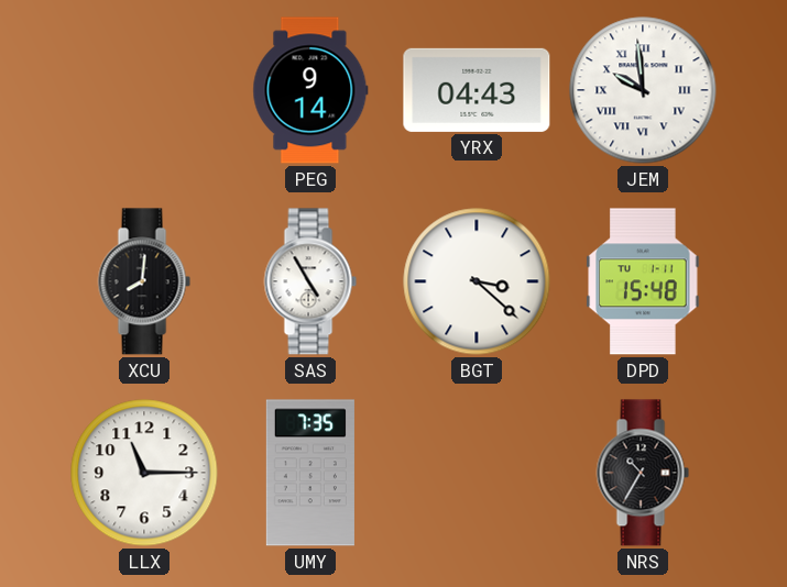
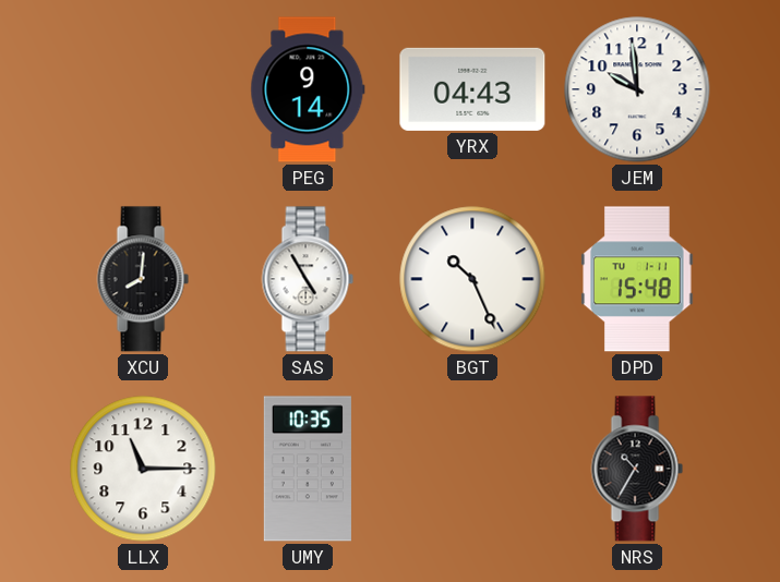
JEM numerals: Roman -> Arabic
BGT: 3:22 -> 10:26
UMY: 7:35 -> 10:35
